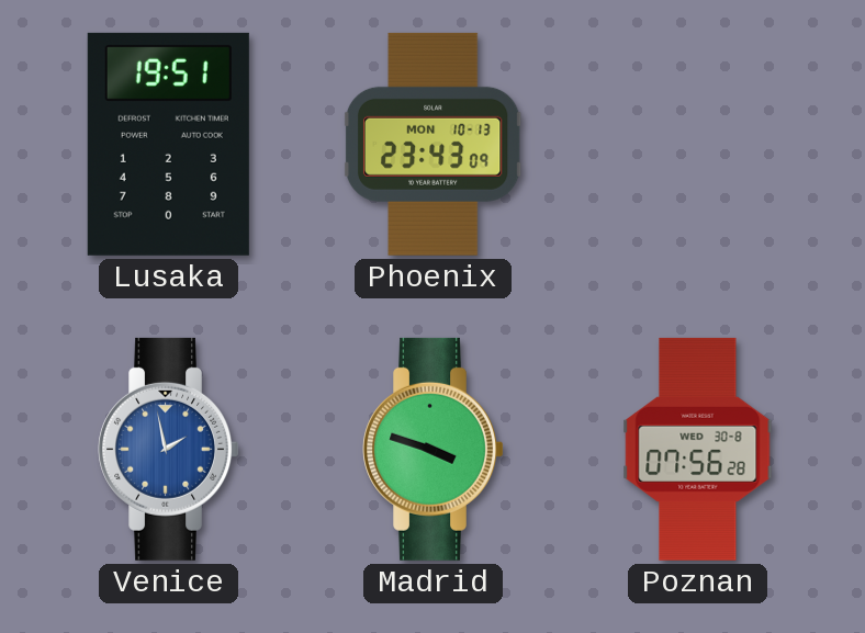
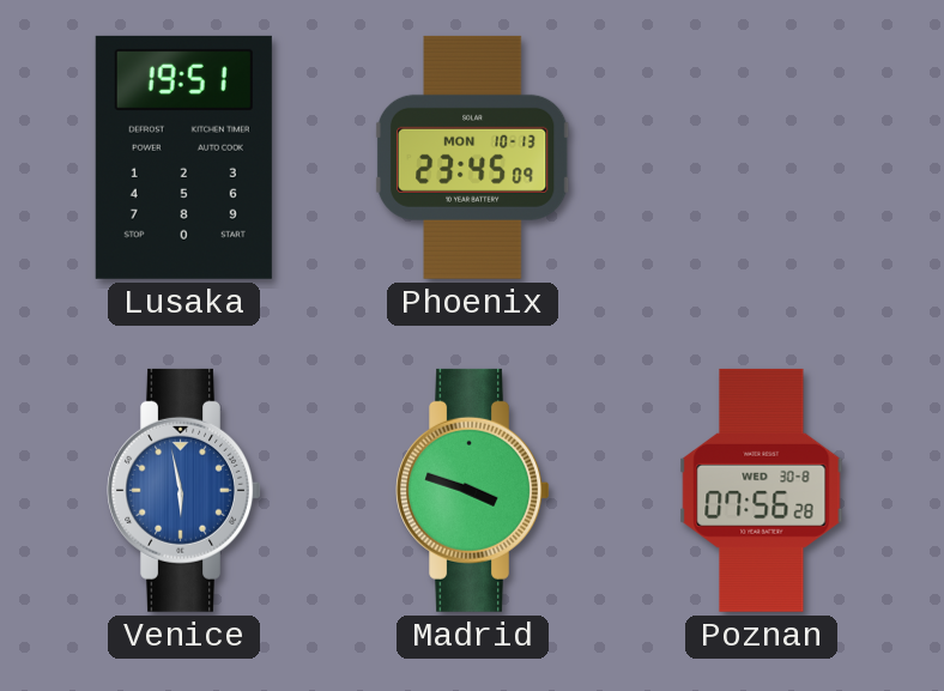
Phoenix: 23:43 -> 23:45
Venice: 1:58 -> 5:58
